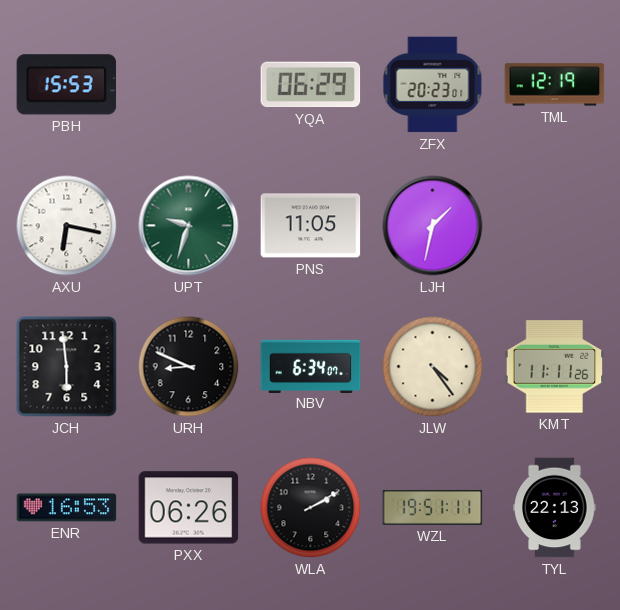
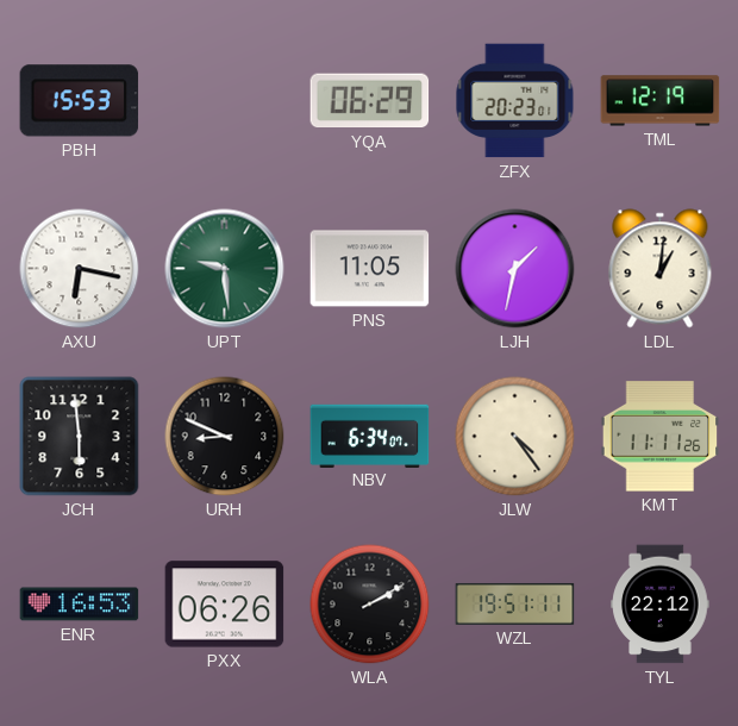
UPT: 9:33 -> 9:29
LDL: none -> 1:01
TYL: 22:13 -> 22:12
